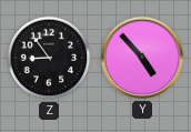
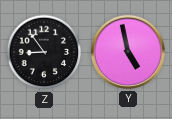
Y: 4:53 -> 4:58
